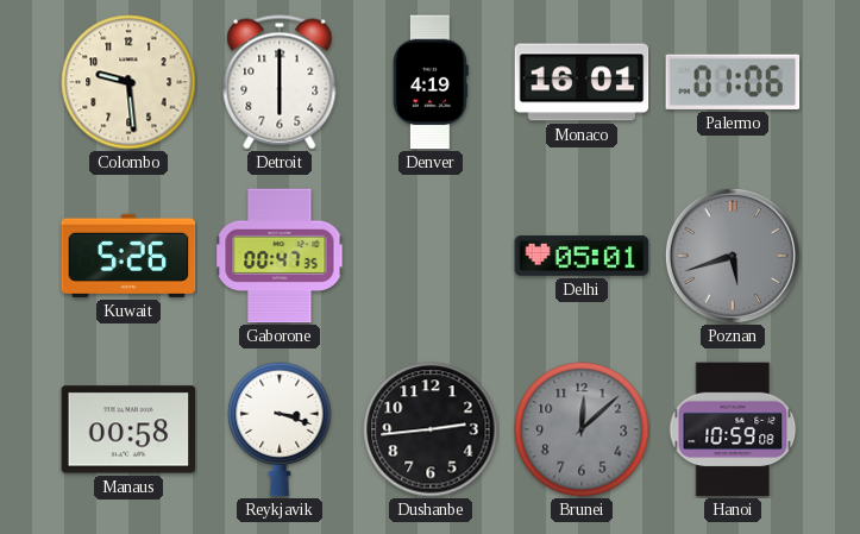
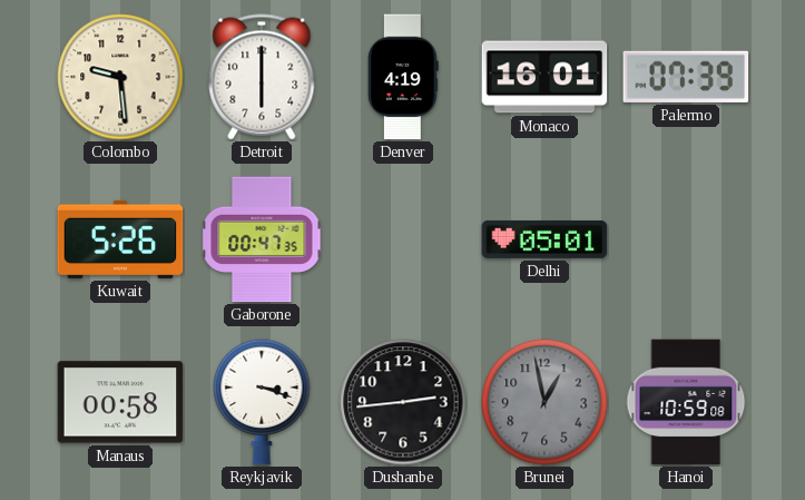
Palermo: 01:06 -> 07:39
Poznan: 5:42 -> none
Brunei: 12:08 -> 12:58
